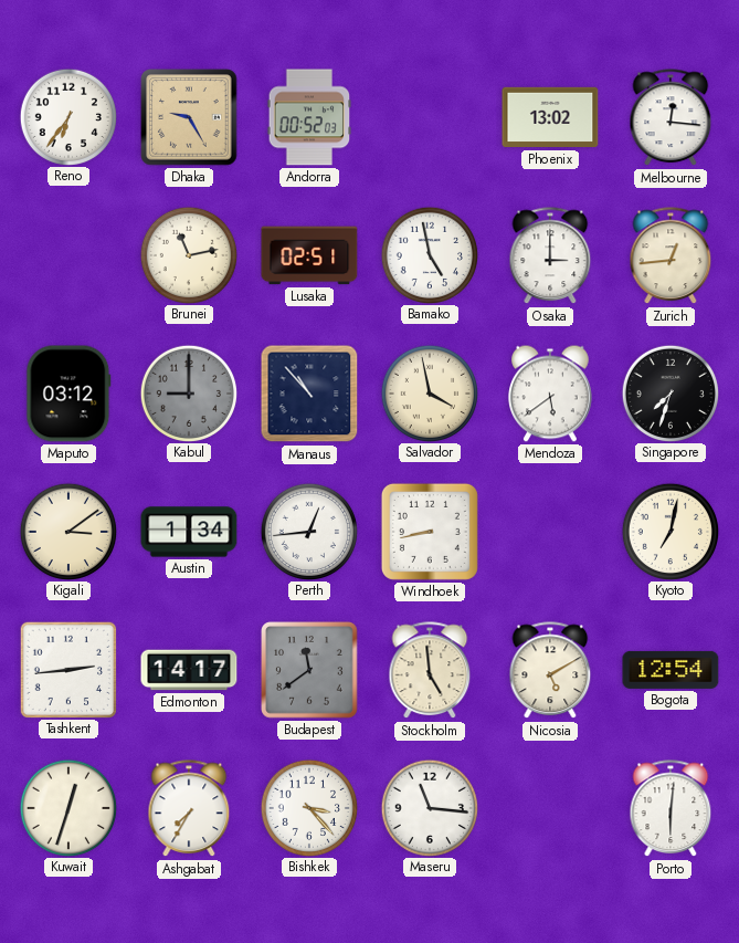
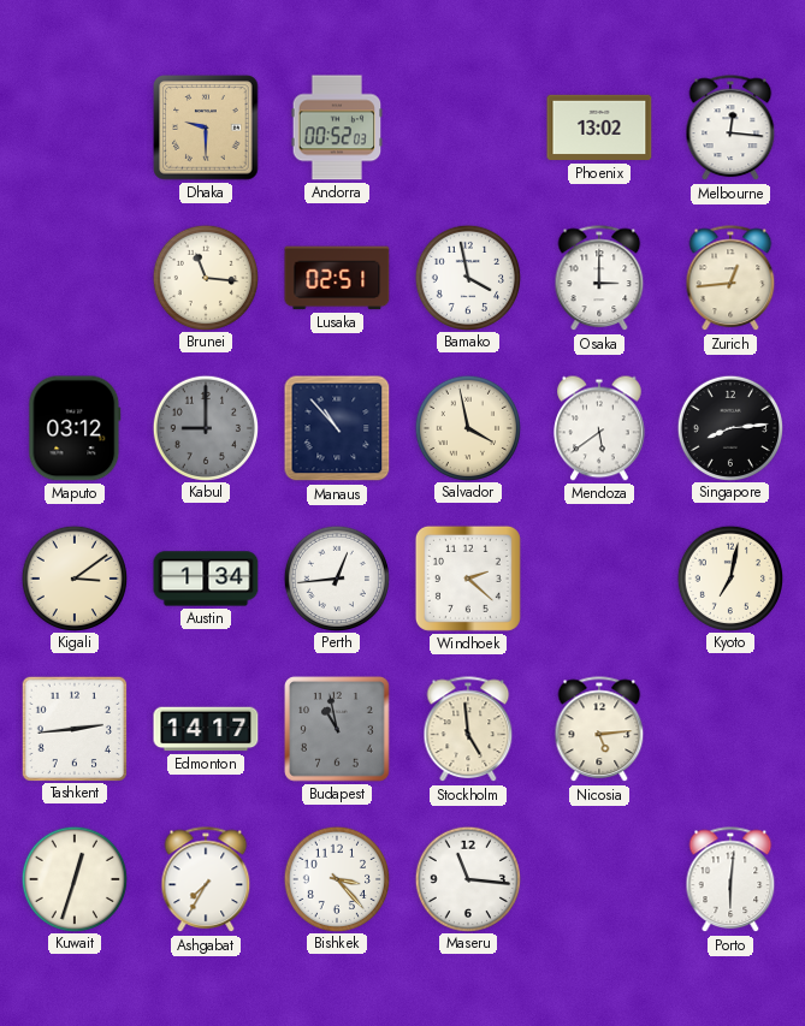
Reno: 6:36 -> none
Dhaka: 9:25 -> 9:30
Brunei: 11:13 -> 11:16
Bamako: 4:58 -> 3:58
Singapore: 7:33 -> 8:14
Windhoek: 8:43 -> 2:22
Budapest: 11:39 -> 10:58
Nicosia: 5:10 -> 5:14
Bogota: 12:54 -> none
